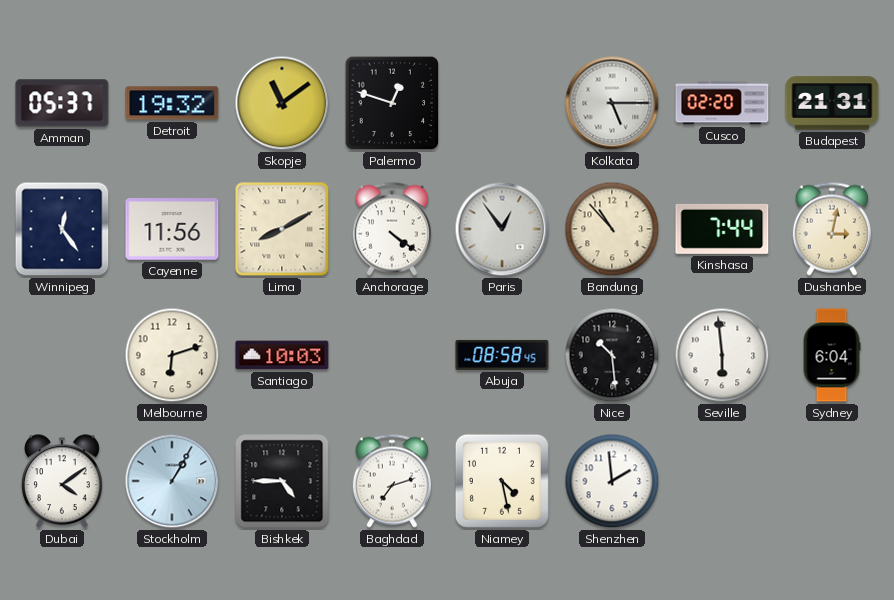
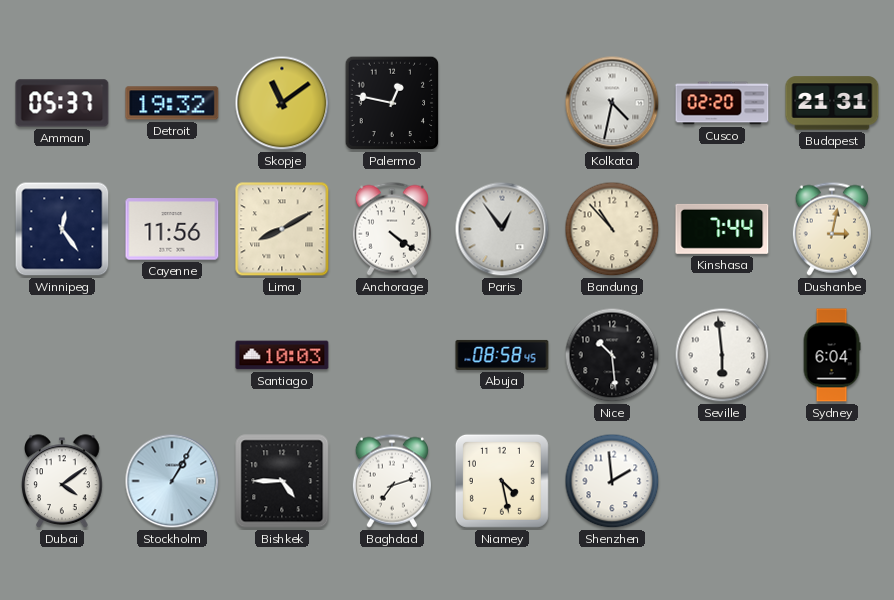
Palermo: 12:48 -> 12:47
Kolkata: 5:15 -> 4:32
Melbourne: 6:12 -> none
